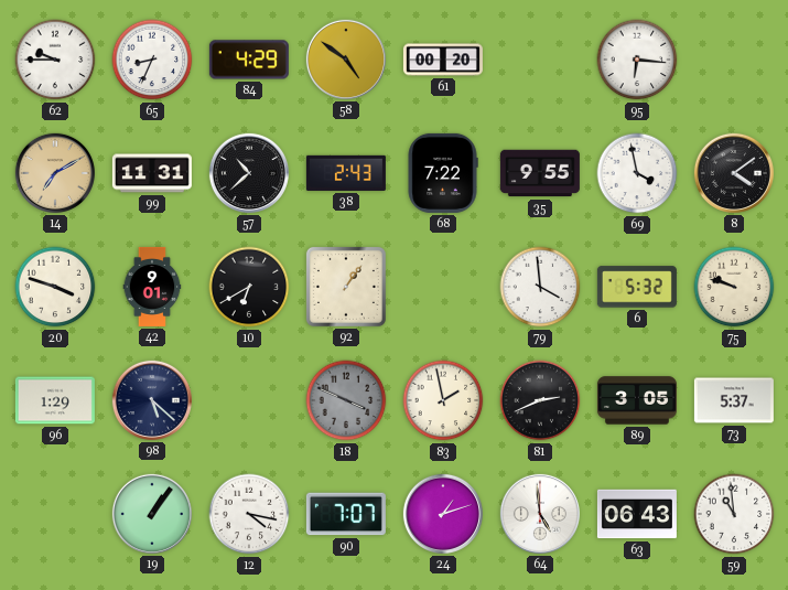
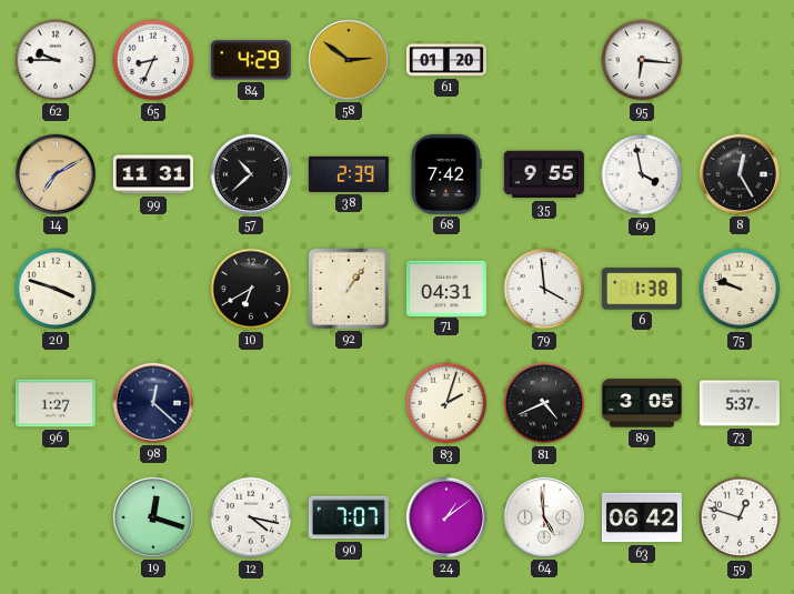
58: 4:51 -> 2:51
61: 00:20 -> 01:20
38: 2:43 -> 2:39
68: 7:22 -> 7:42
8: 4:09 -> 12:25
42: 9:01 -> none
71: none -> 04:31
6: 5:32 -> 1:38
96: 1:29 -> 1:27
98: 5:22 -> 12:22
18: 3:49 -> none
83: 1:58 -> 2:03
81: 2:41 -> 4:41
19: 1:06 -> 12:18
24: 1:12 -> 1:09
63: 06:43 -> 06:42
59: 10:59 -> 12:48
